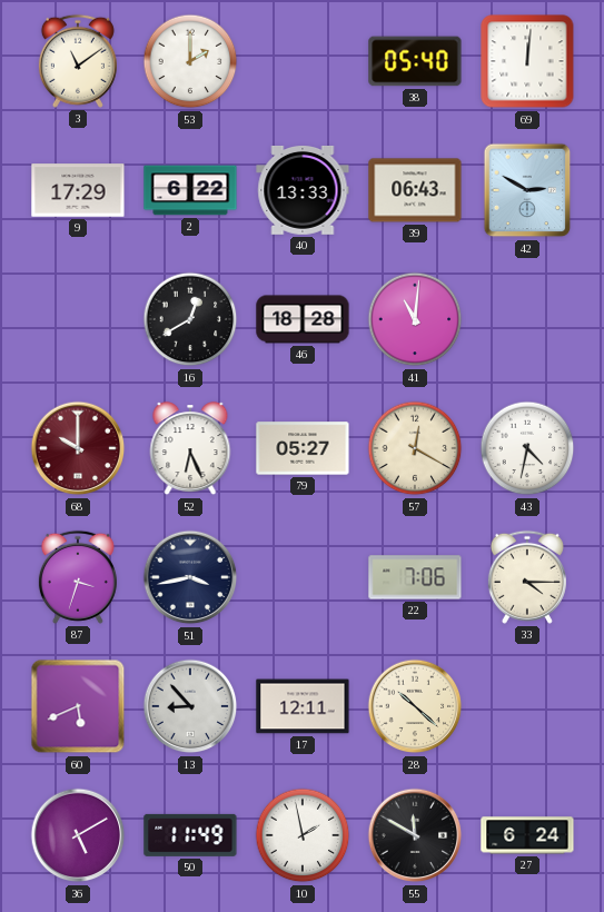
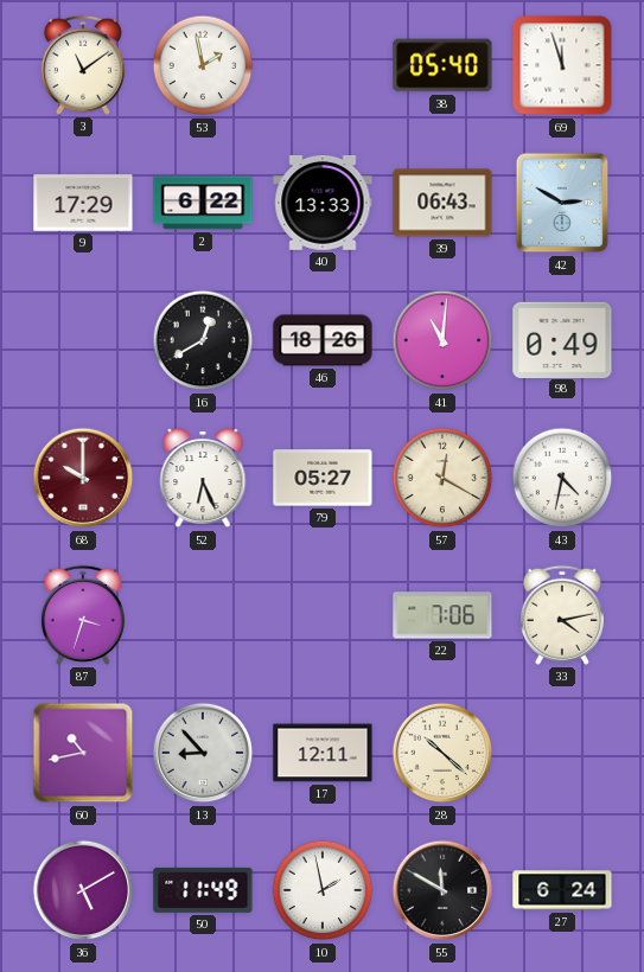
53: 2:00 -> 1:58
69: 12:01 -> 11:57
46: 18:28 -> 18:26
98: none -> 0:49
51: 3:43 -> none
33: 4:15 -> 4:13
60: 5:41 -> 10:43
